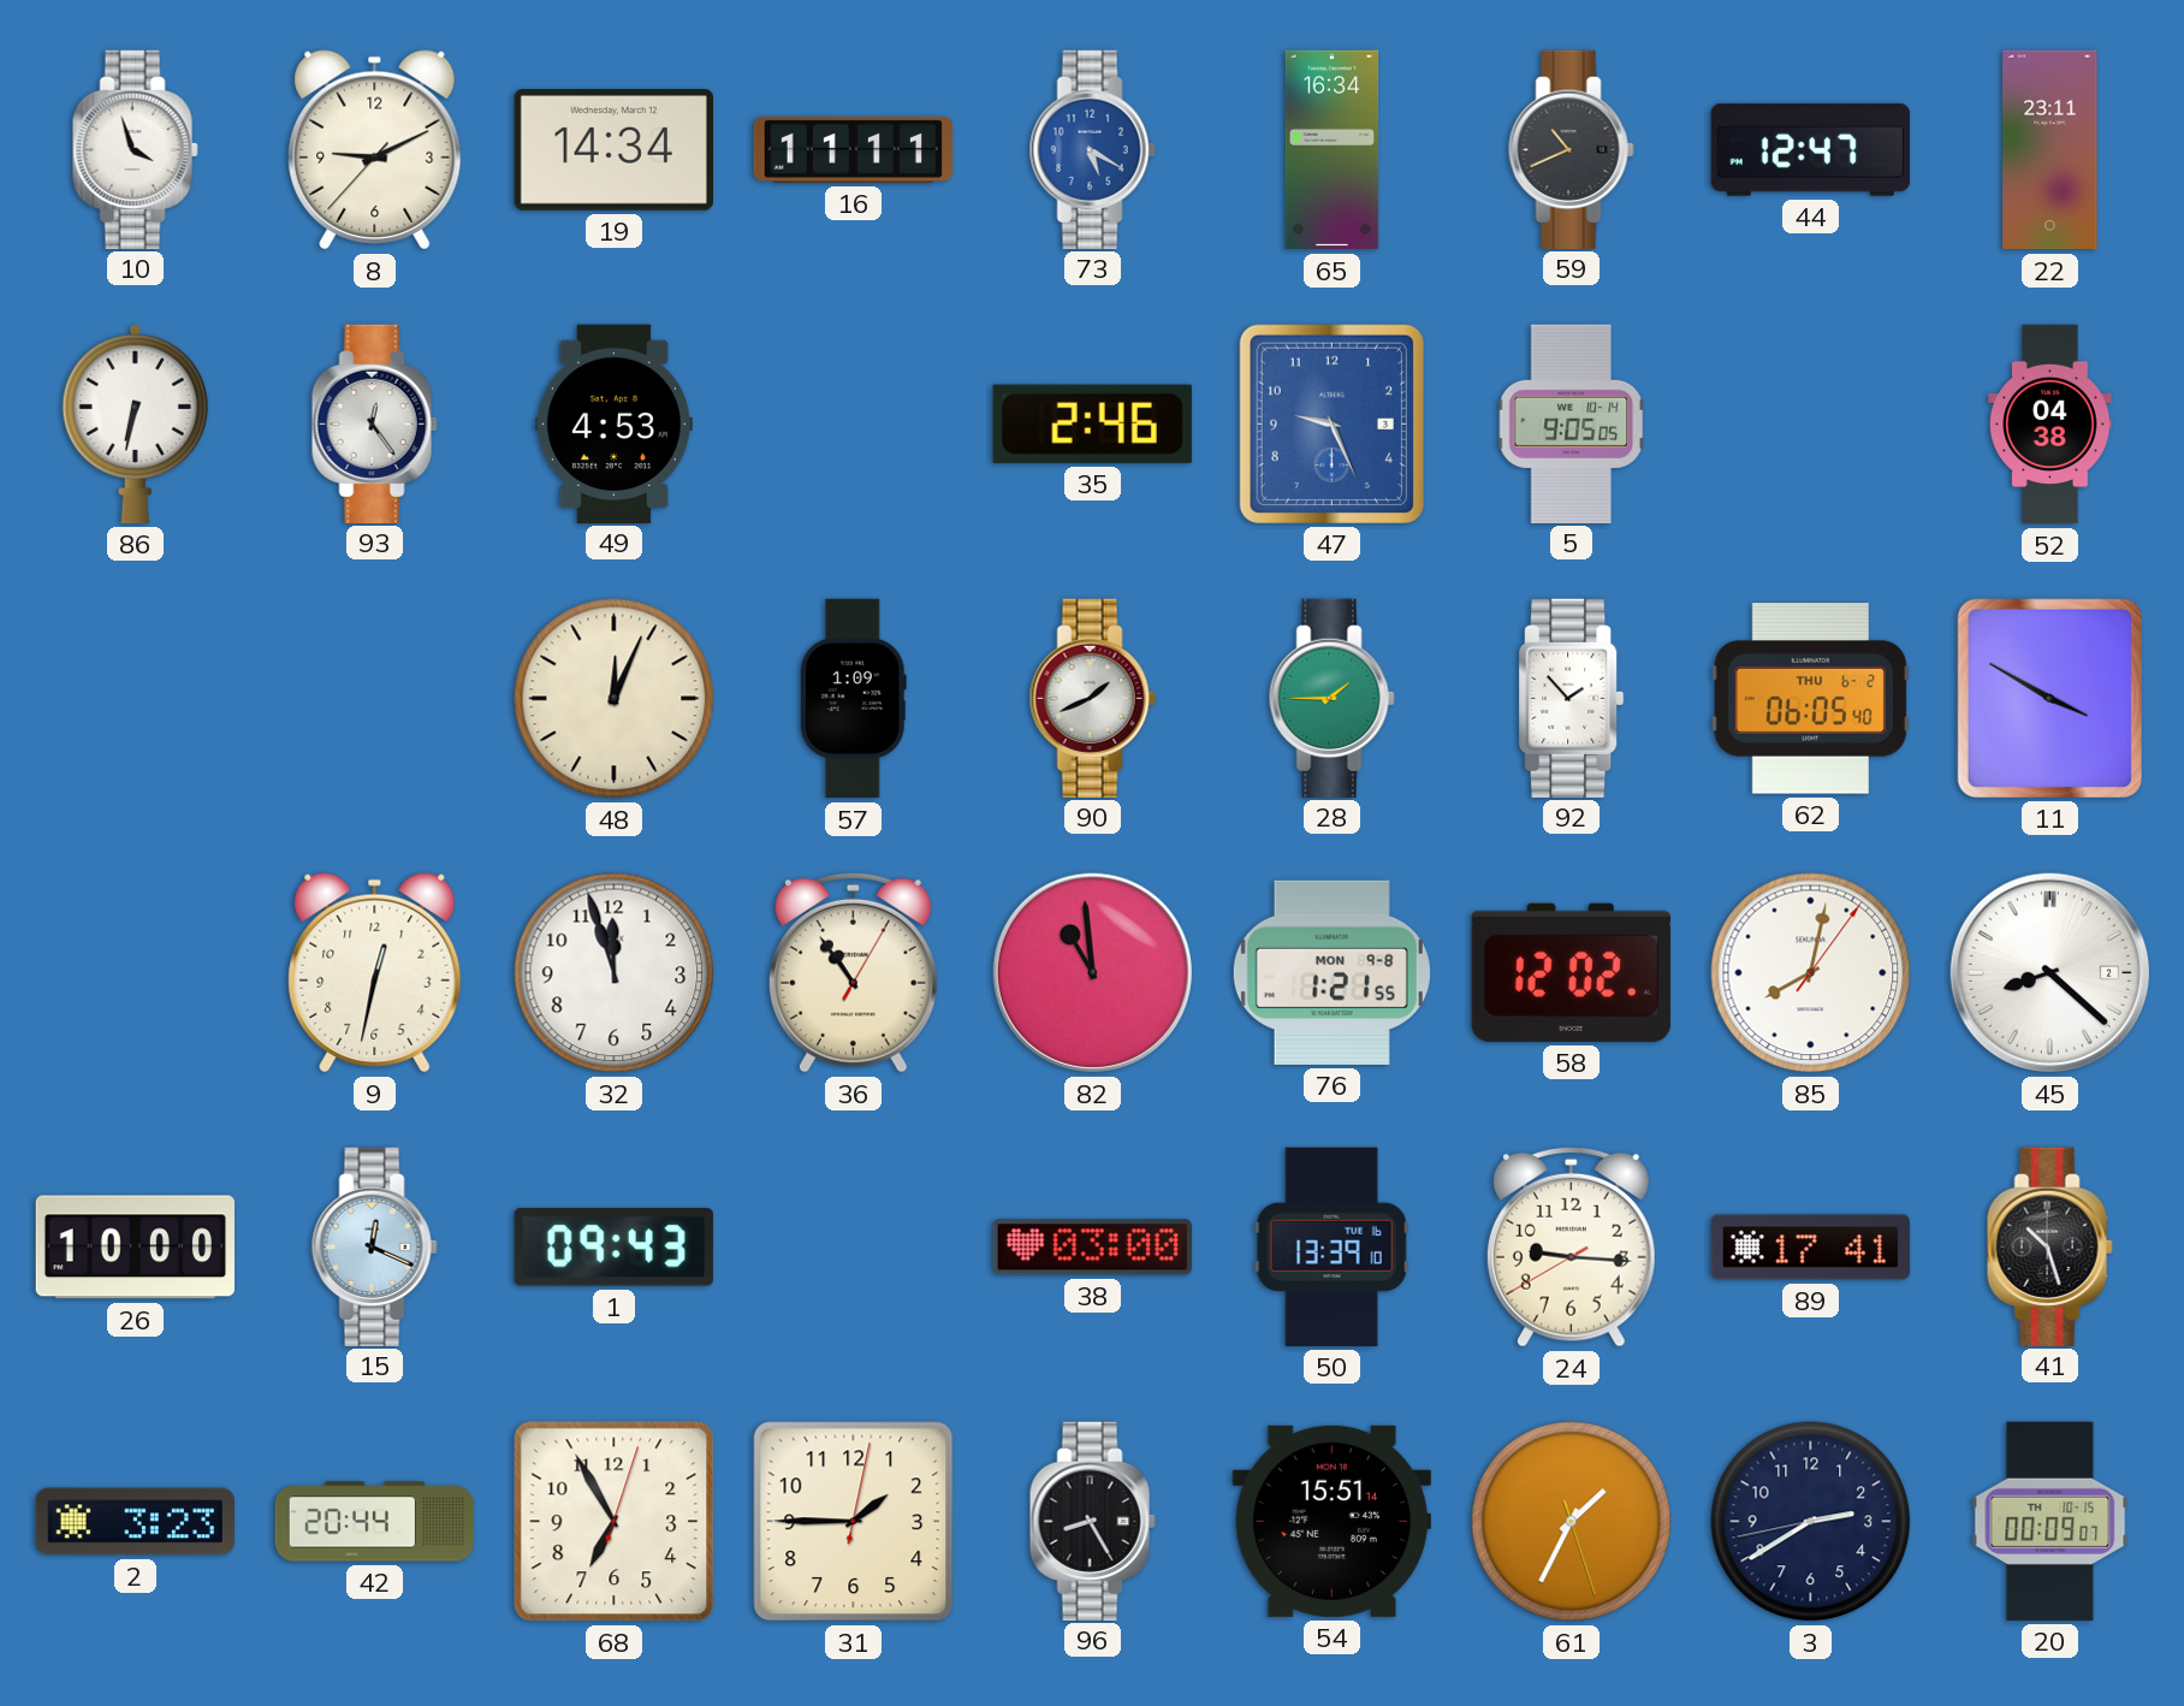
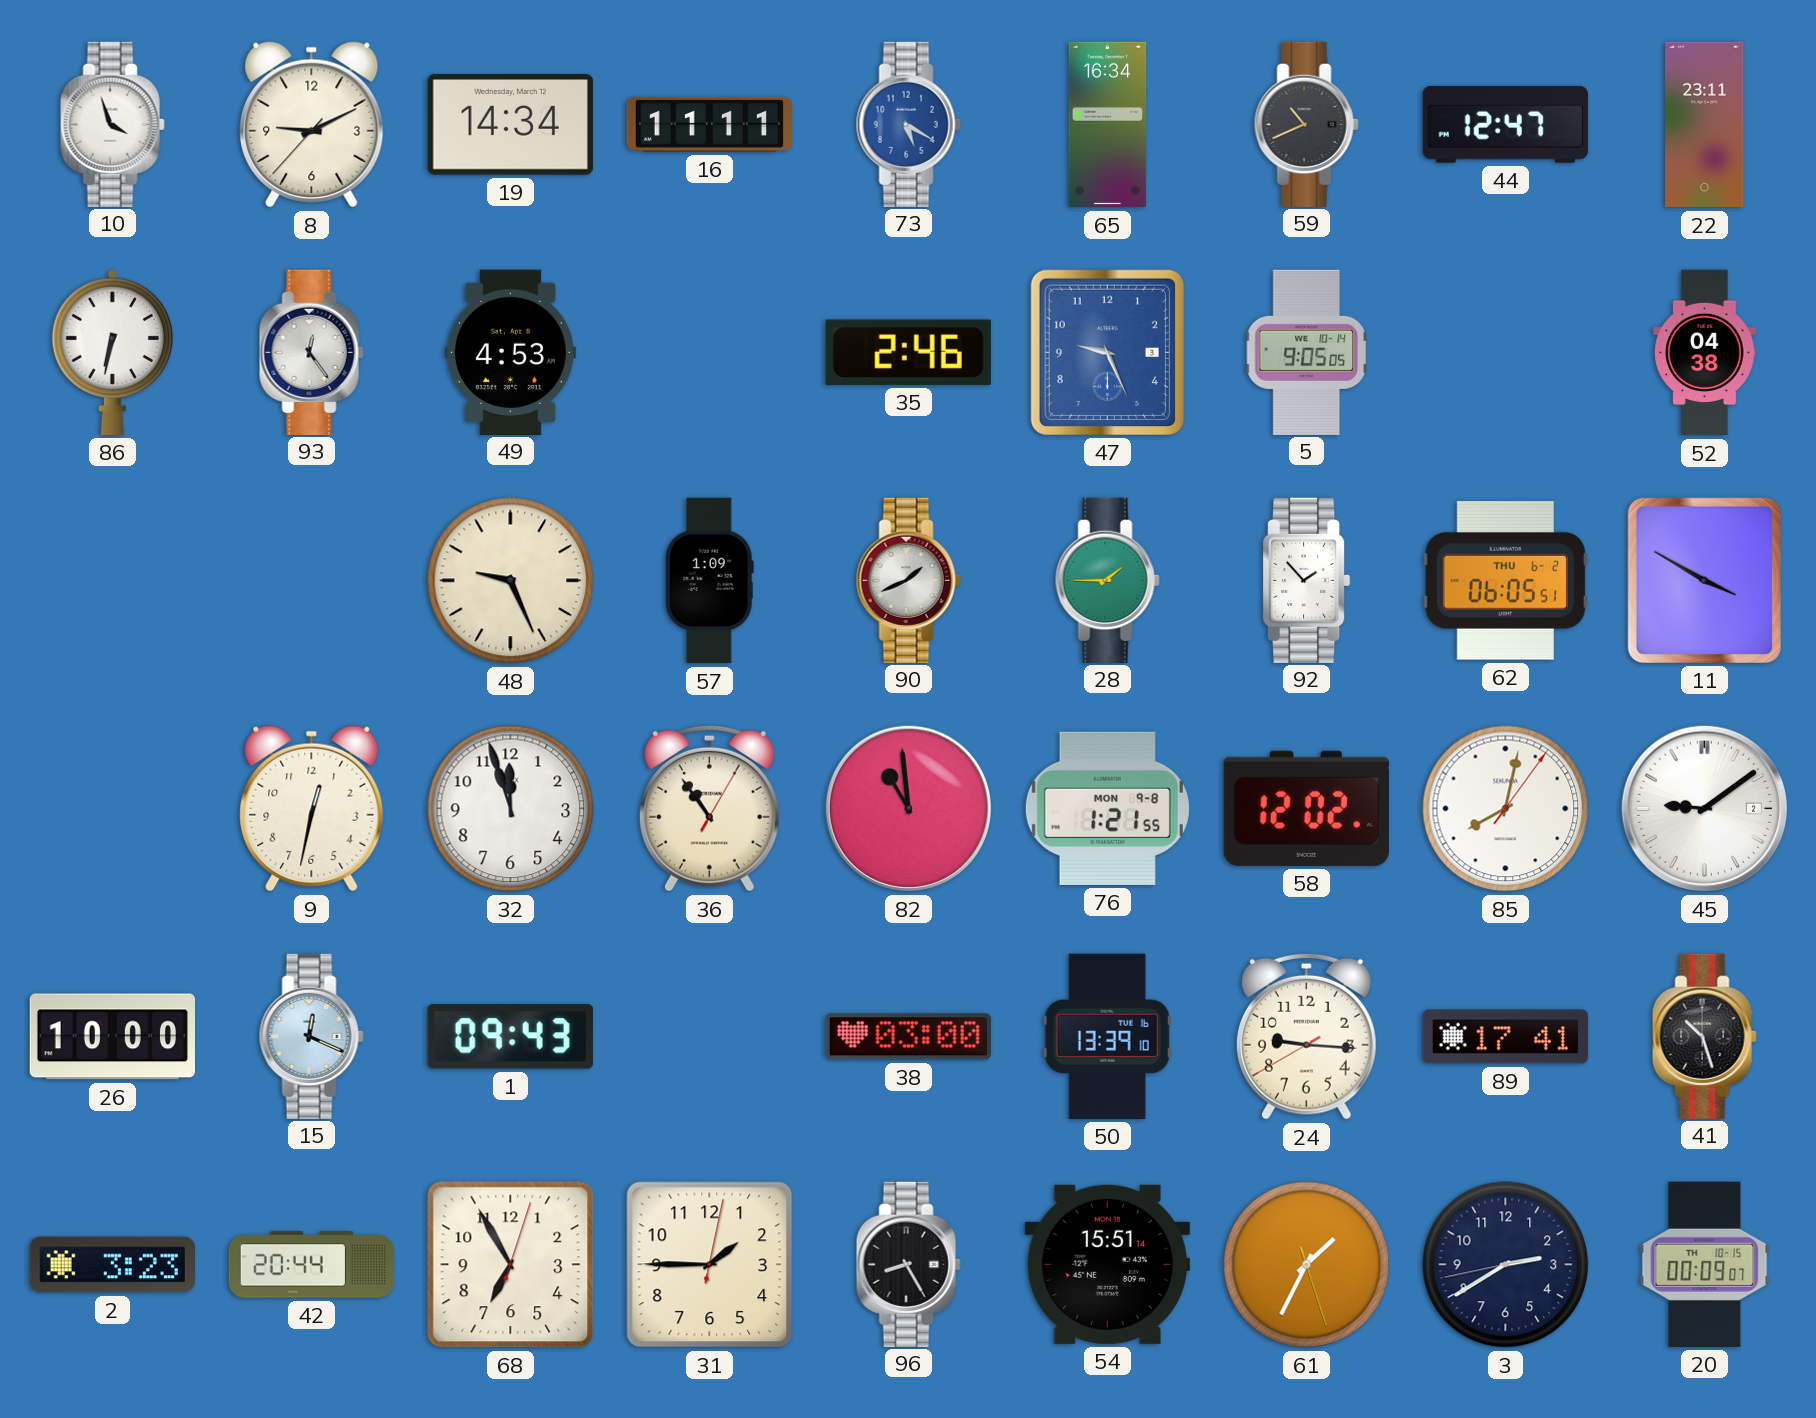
48: 12:04 -> 9:26
62: 06:05:40 -> 06:05:51
45: 8:22 -> 9:09
